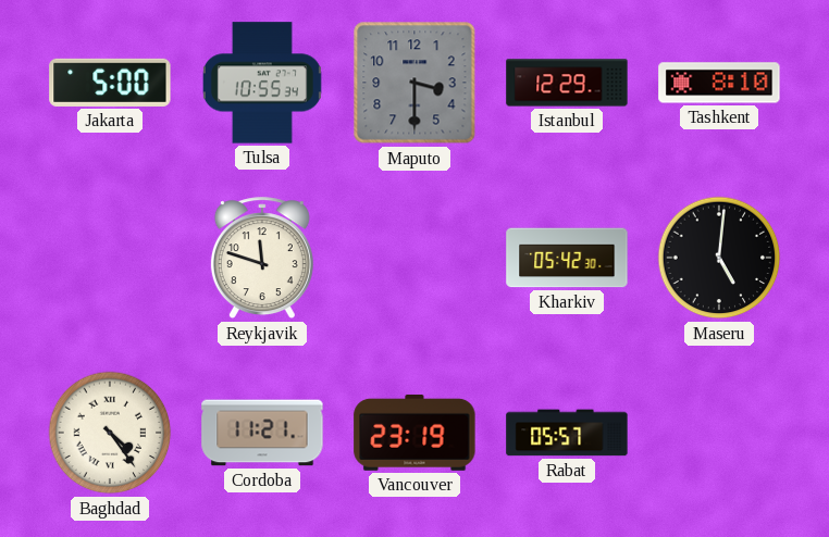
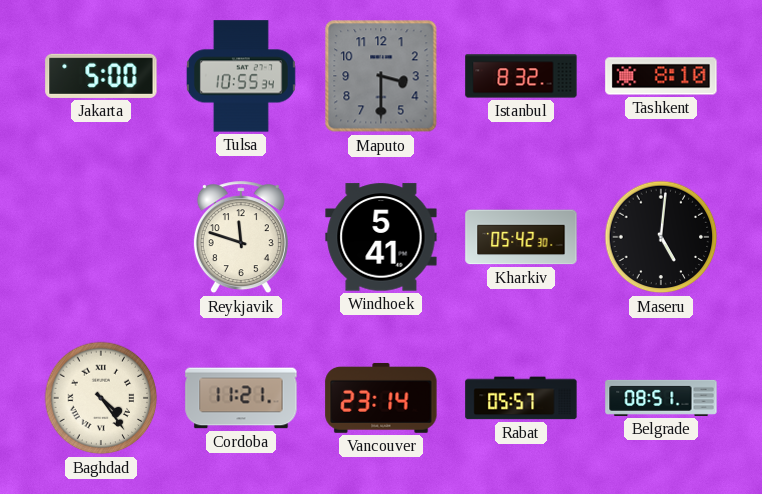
Istanbul: 12:29 -> 8:32
Windhoek: none -> 5:41
Vancouver: 23:19 -> 23:14
Belgrade: none -> 08:51
